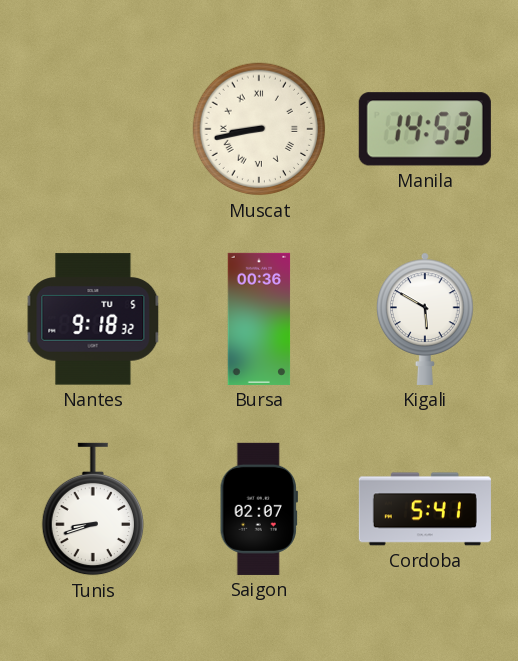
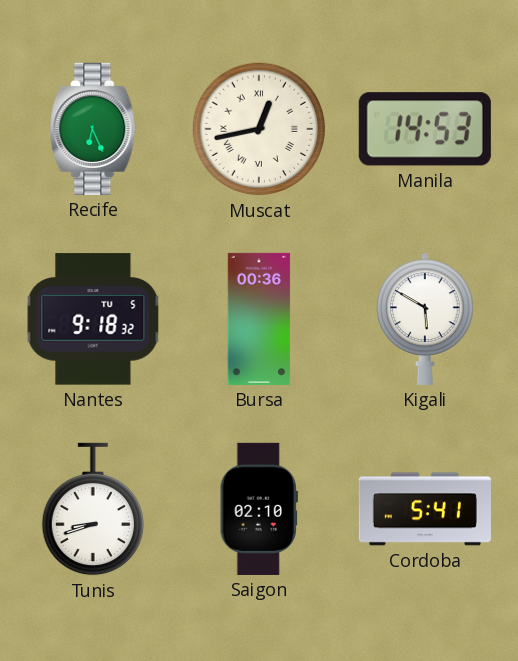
Recife: none -> 6:26
Muscat: 8:43 -> 12:43
Saigon: 02:07 -> 02:10
